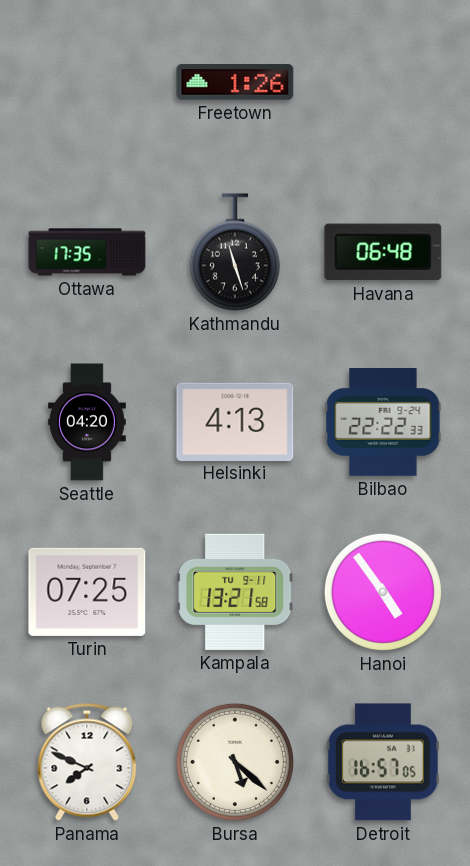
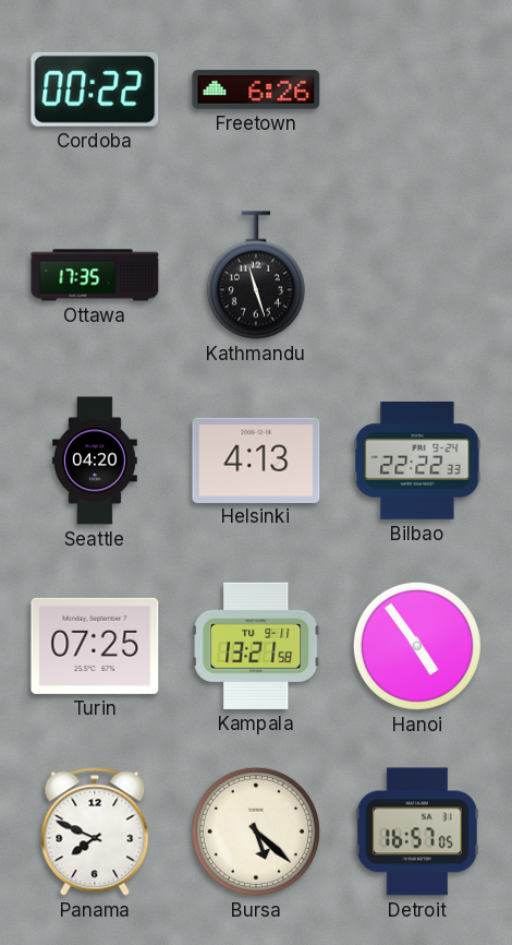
Cordoba: none -> 00:22
Freetown: 1:26 -> 6:26
Havana: 06:48 -> none
